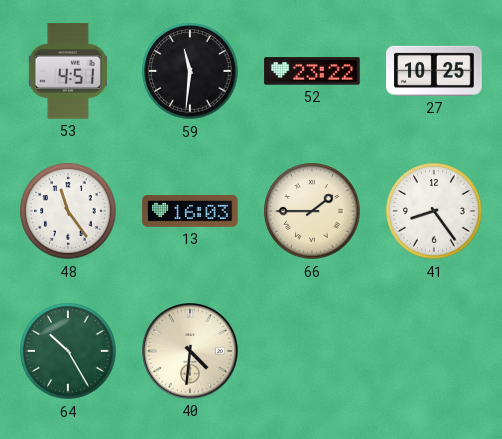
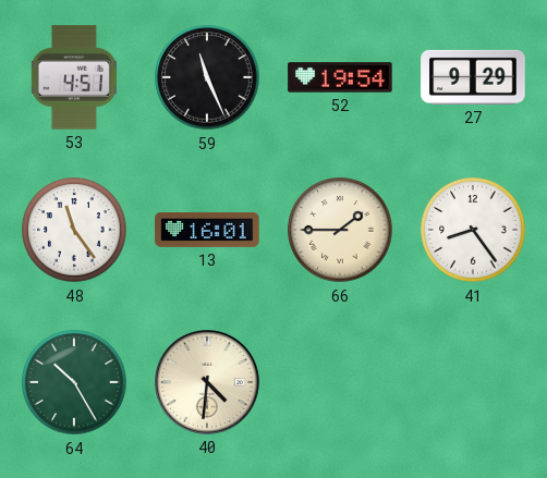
59: 11:31 -> 11:26
52: 23:22 -> 19:54
27: 10:25 -> 9:29
13: 16:03 -> 16:01
